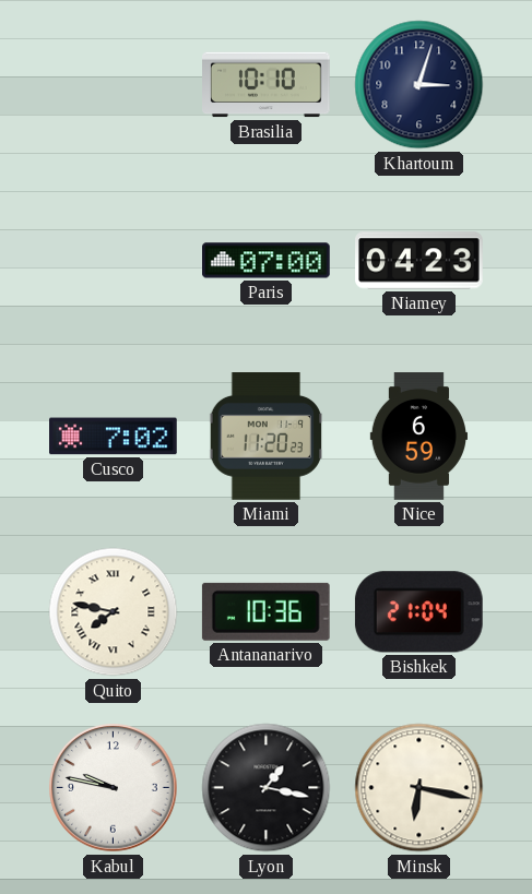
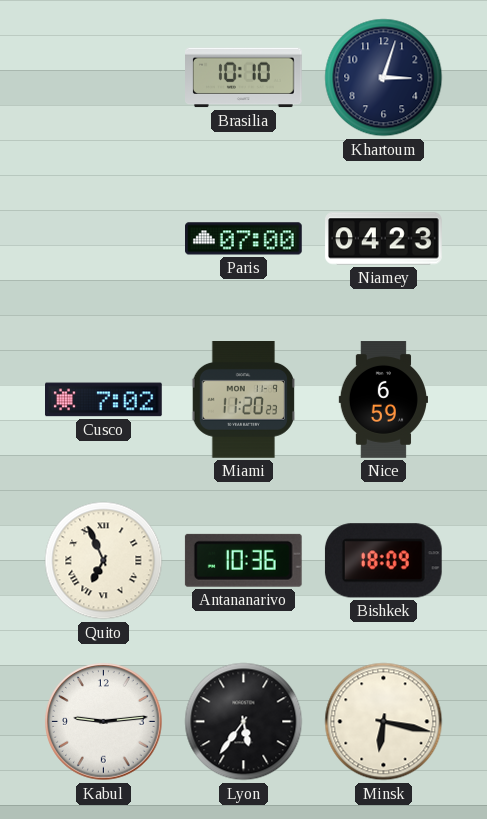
Quito: 7:47 -> 6:56
Bishkek: 21:04 -> 18:09
Kabul: 9:47 -> 9:14
Lyon: 1:17 -> 5:36
